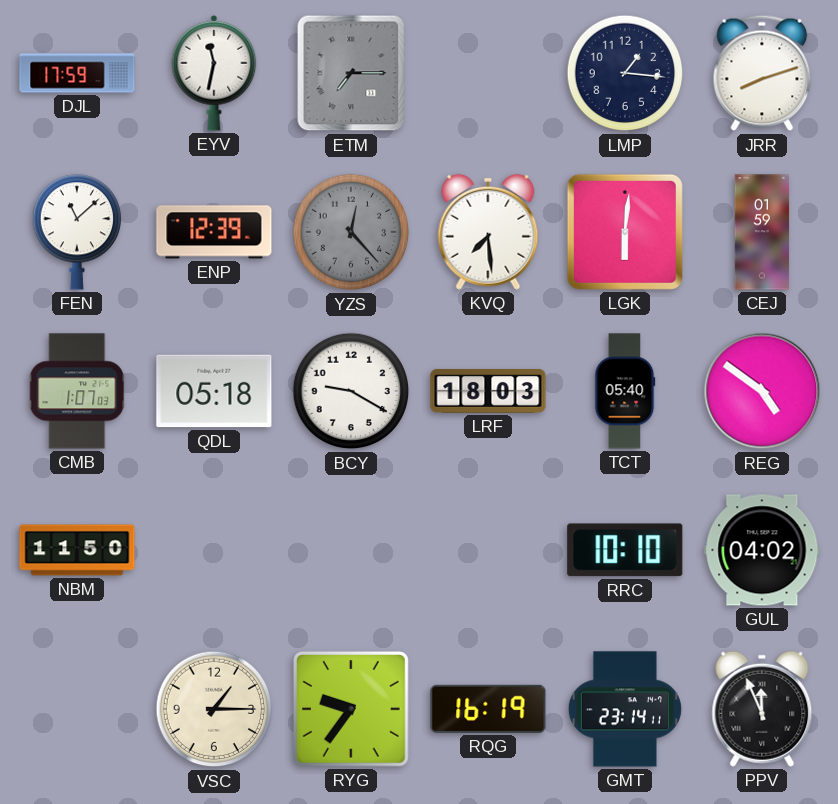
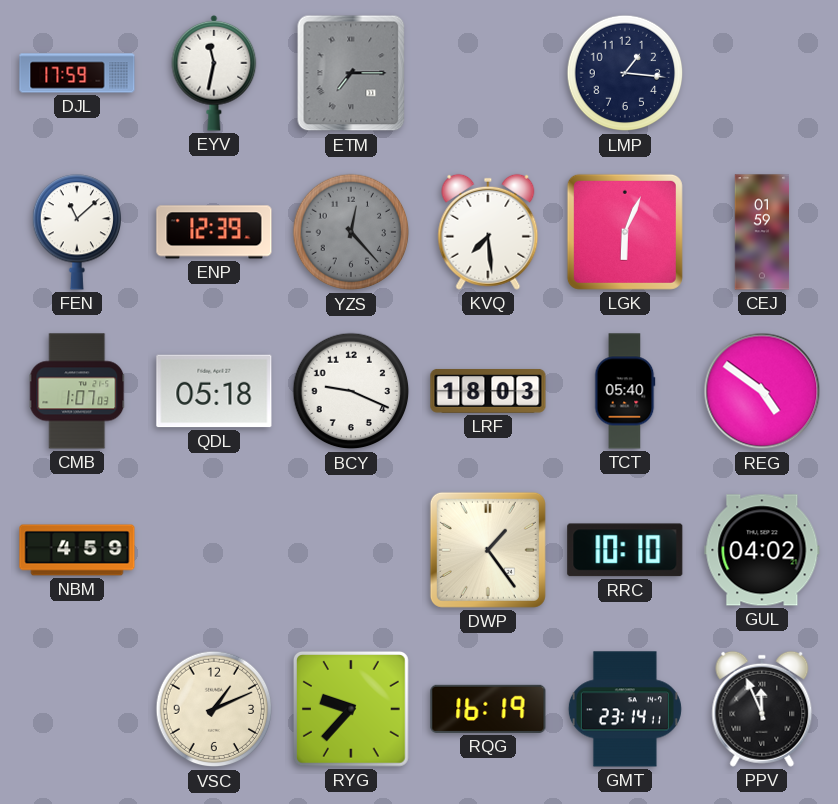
JRR: 8:12 -> none
LGK: 6:01 -> 6:04
BCY: 9:20 -> 9:19
NBM: 11:50 -> 4:59
DWP: none -> 1:24
VSC: 1:15 -> 1:11
RYG: 9:36 -> 9:37
